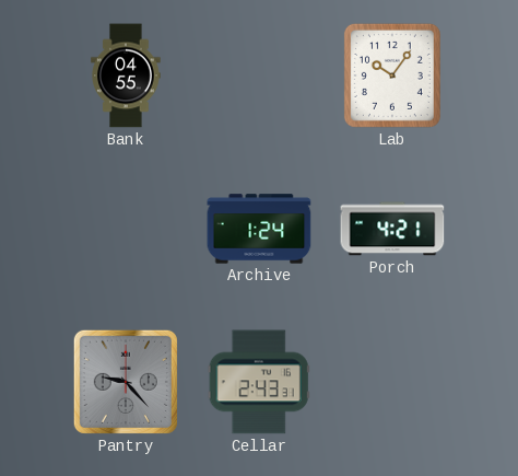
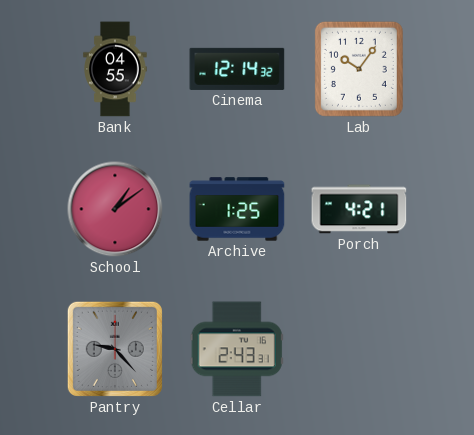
Cinema: none -> 12:14
School: none -> 1:09
Archive: 1:24 -> 1:25
